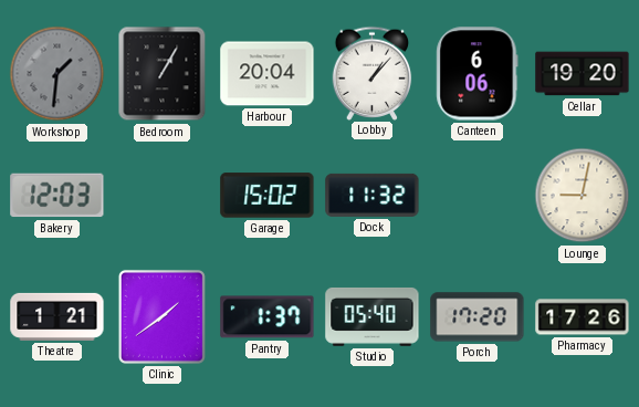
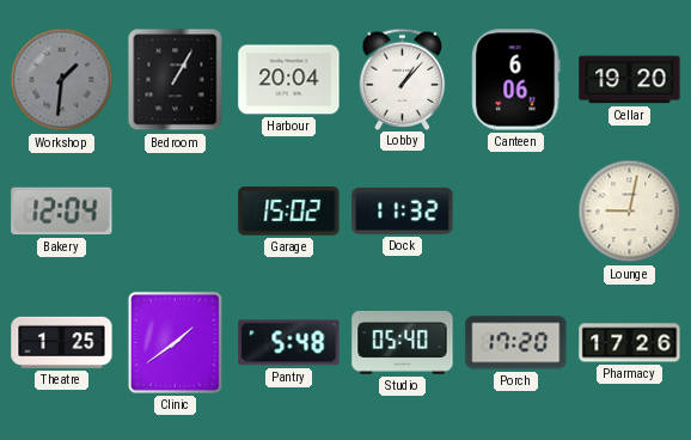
Bakery: 12:03 -> 12:04
Theatre: 1:21 -> 1:25
Pantry: 1:37 -> 5:48
